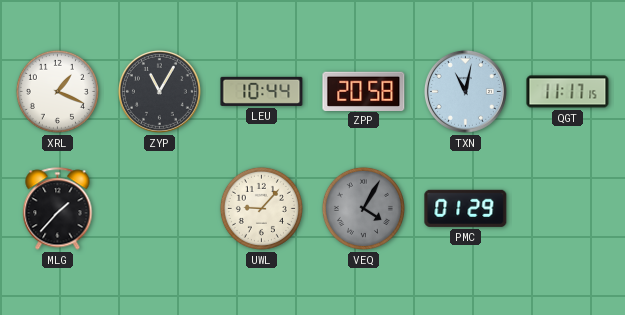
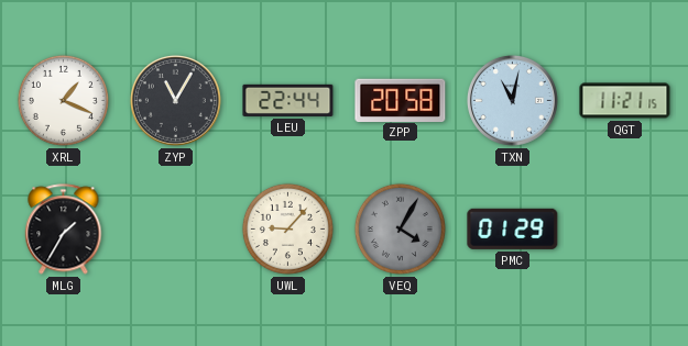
LEU: 10:44 -> 22:44
QGT: 11:17 -> 11:21
MLG: 1:37 -> 1:35
